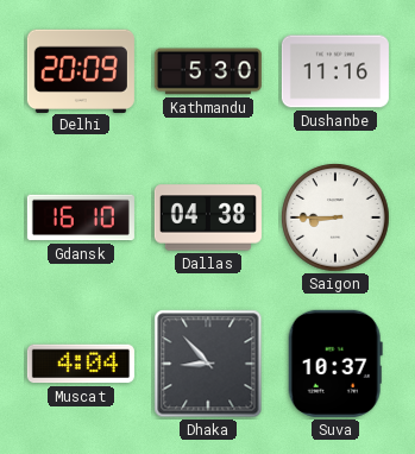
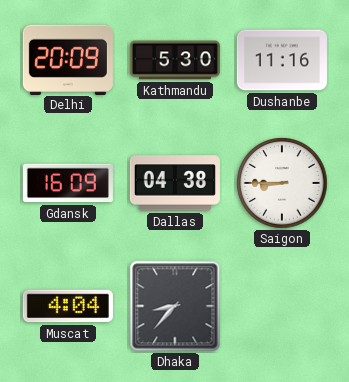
Gdansk: 16:10 -> 16:09
Dhaka: 8:53 -> 8:37
Suva: 10:37 -> none
